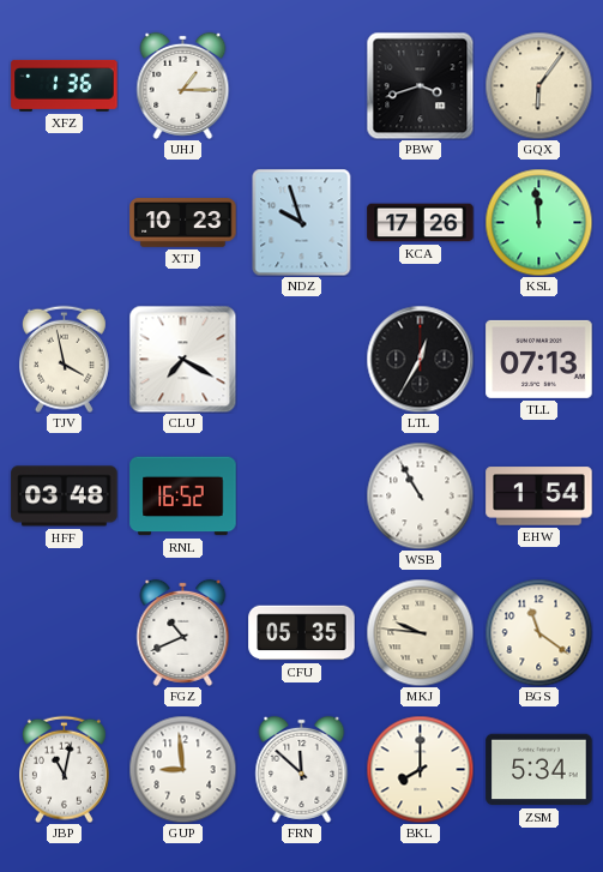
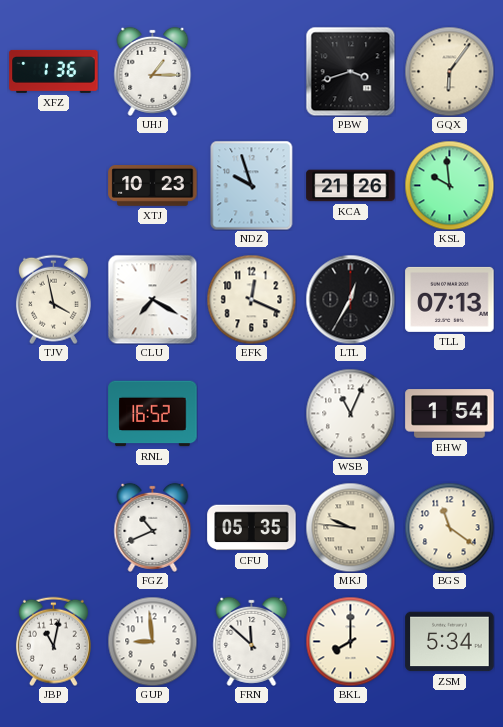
KCA: 17:26 -> 21:26
KSL: 11:59 -> 9:59
EFK: none -> 12:19
HFF: 03:48 -> none
WSB: 10:55 -> 11:04
